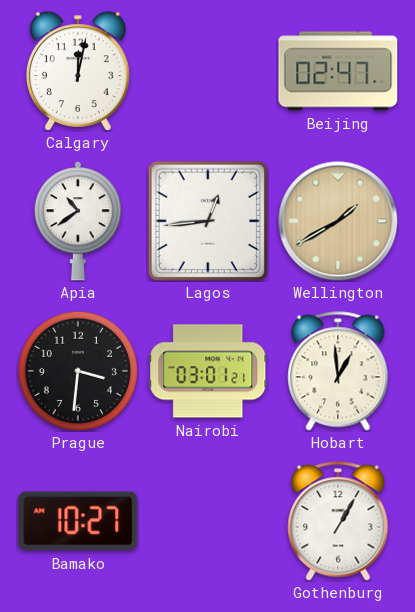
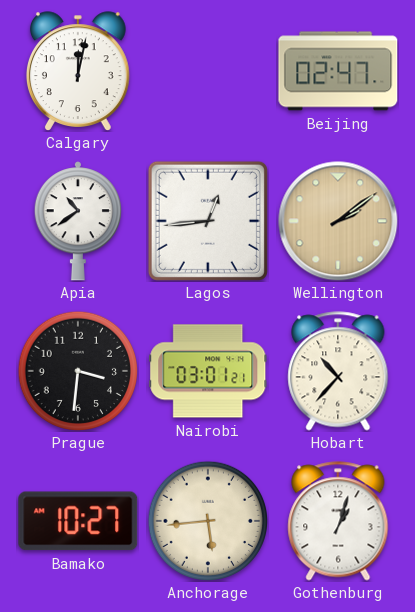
Wellington: 1:40 -> 2:09
Hobart: 12:59 -> 10:37
Anchorage: none -> 5:44
Gothenburg: 1:05 -> 1:03
